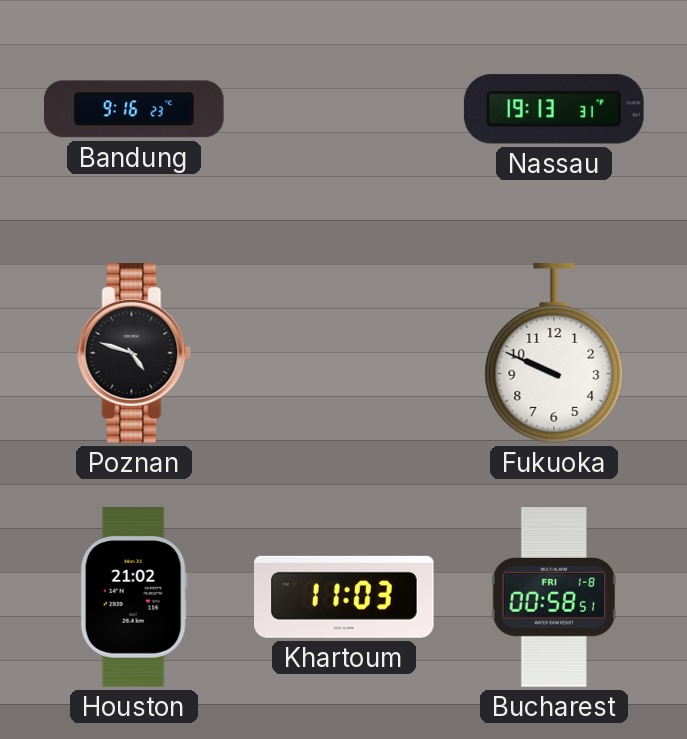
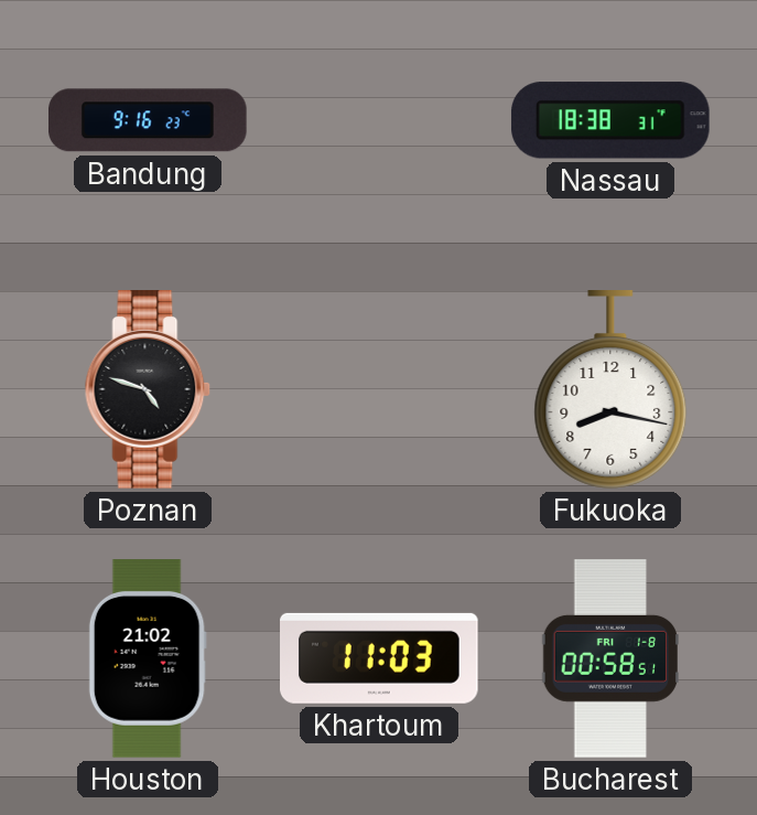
Nassau: 19:13 -> 18:38
Fukuoka: 9:49 -> 8:17
